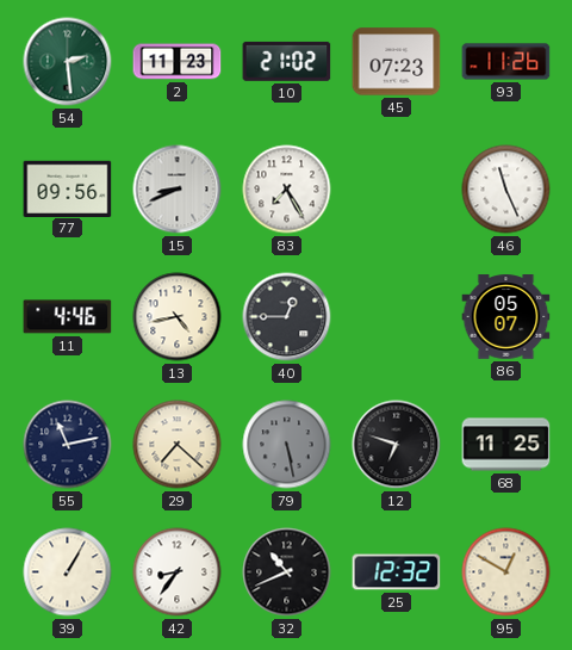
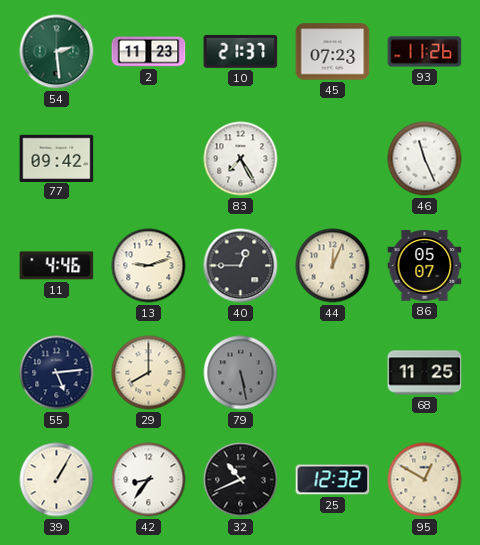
10: 21:02 -> 21:37
77: 09:56 -> 09:42
15: 8:41 -> none
13: 4:43 -> 9:12
44: none -> 12:04
55: 11:13 -> 5:14
29: 7:22 -> 8:00
12: 6:48 -> none
